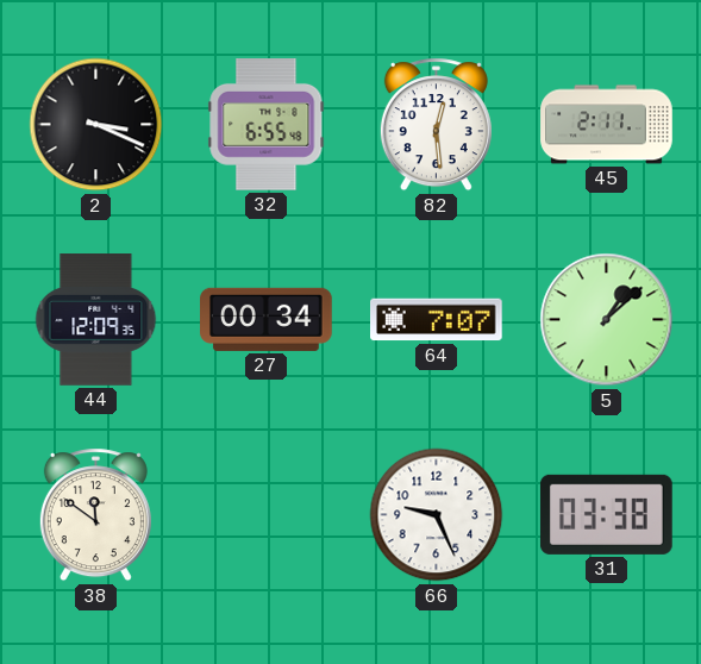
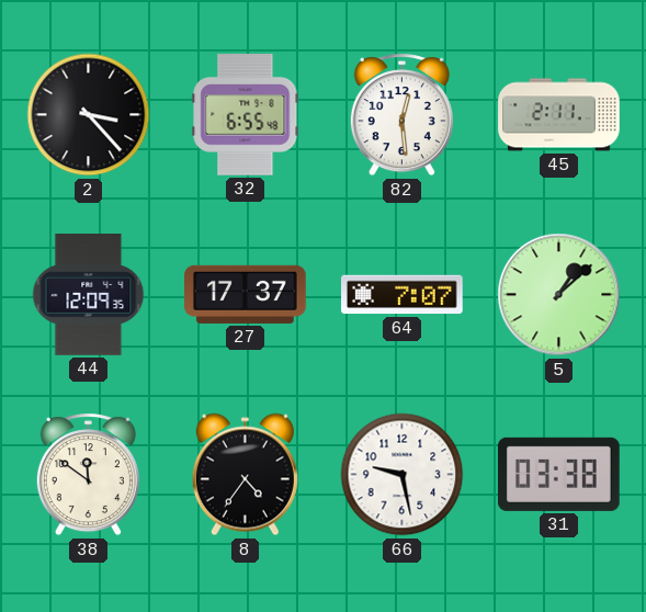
2: 3:19 -> 3:23
27: 00:34 -> 17:37
8: none -> 4:36
66: 9:26 -> 9:28
